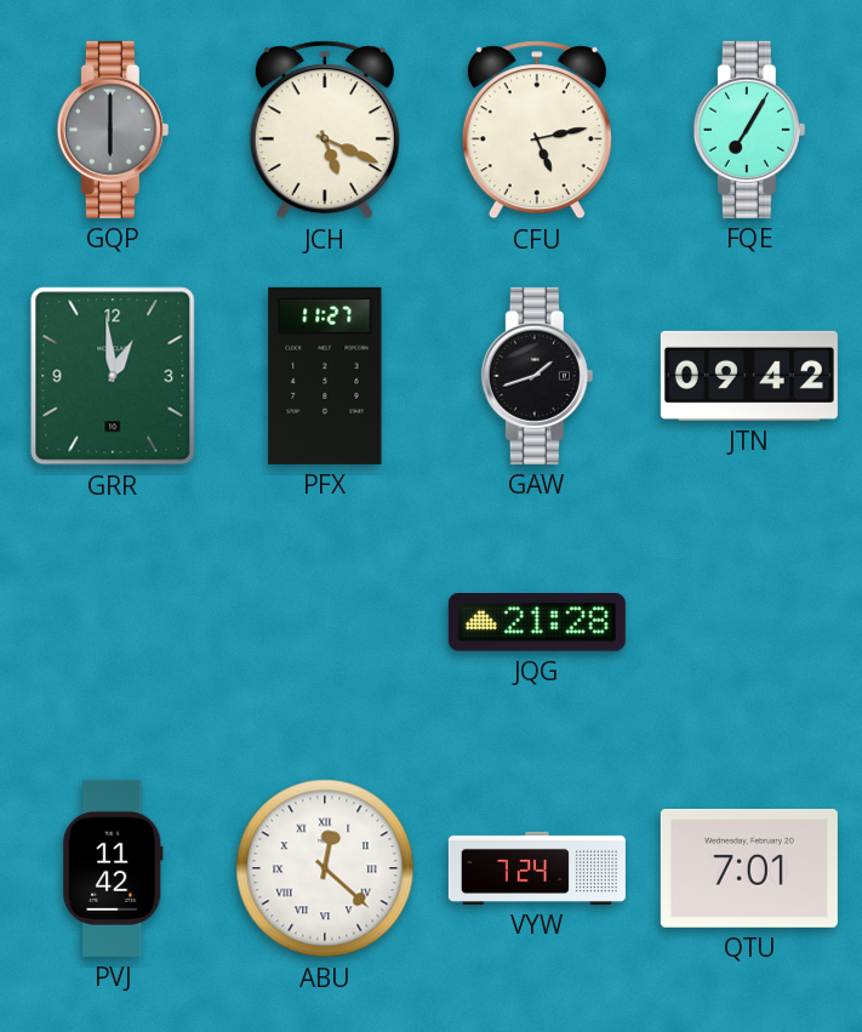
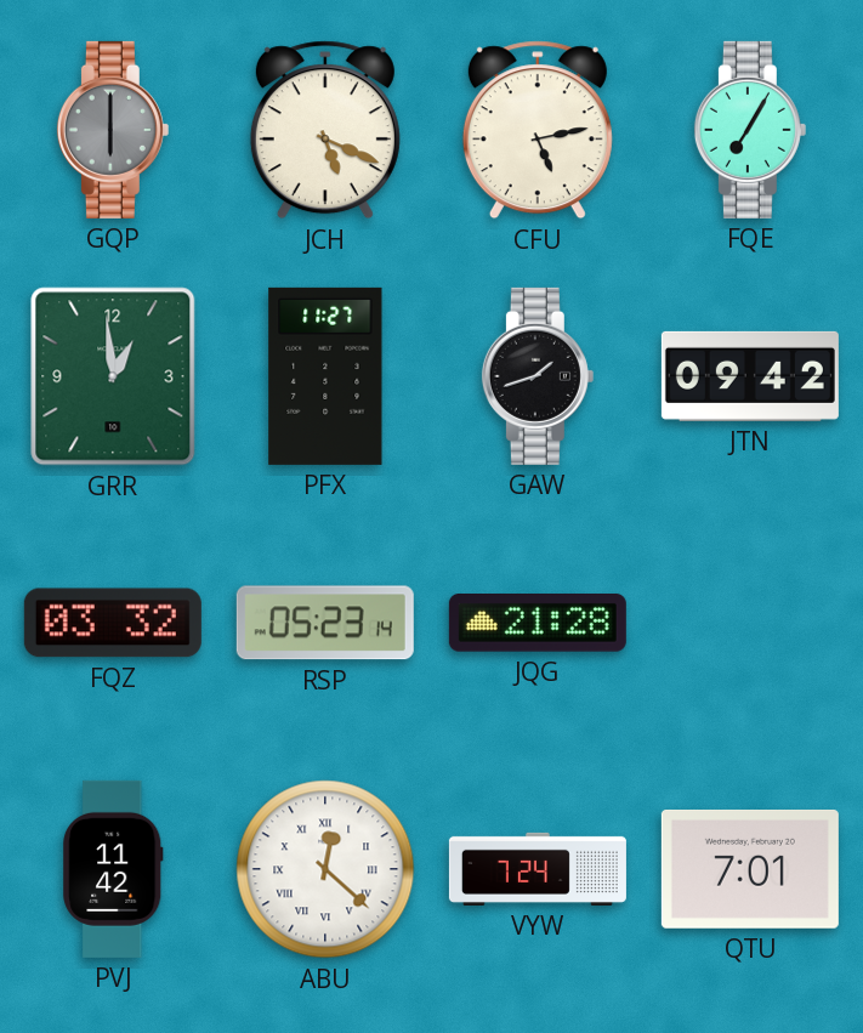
FQZ: none -> 03:32
RSP: none -> 05:23
